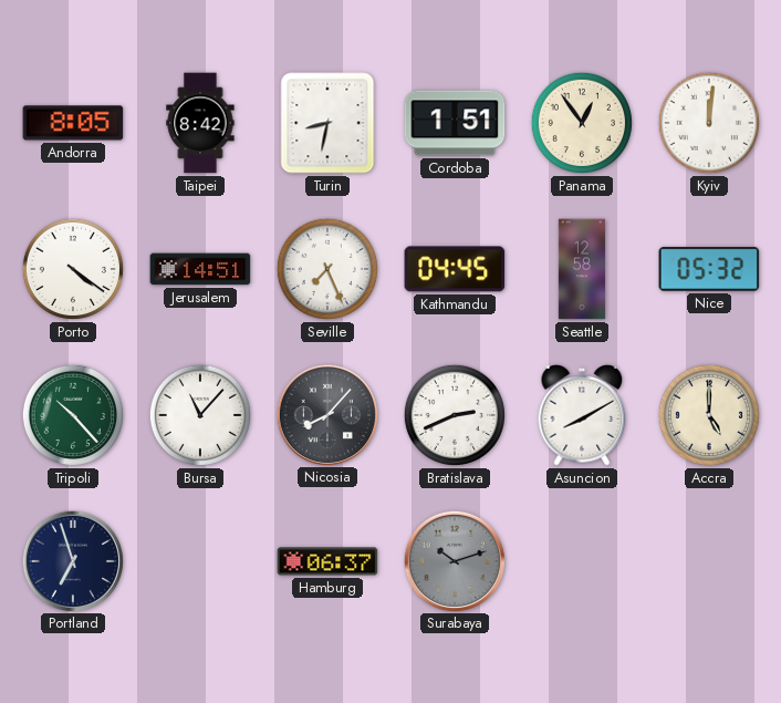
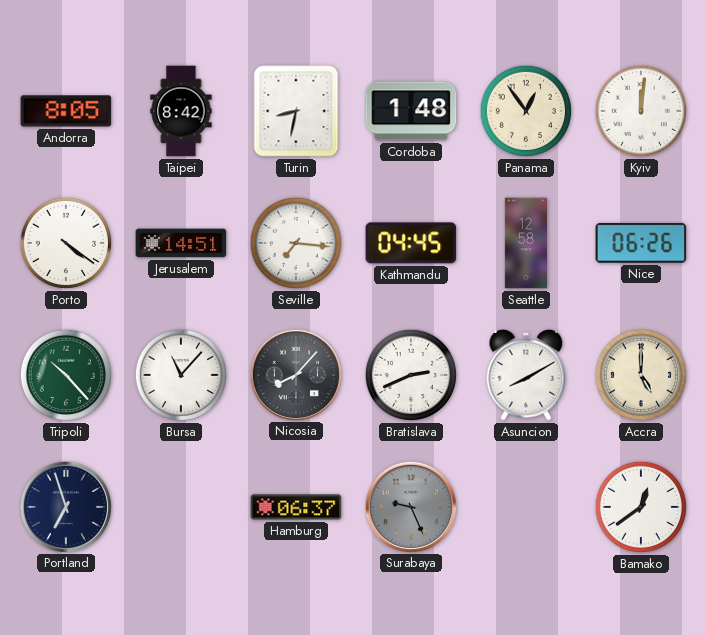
Cordoba: 1:51 -> 1:48
Seville: 7:26 -> 7:16
Nice: 05:32 -> 06:26
Surabaya: 10:12 -> 9:26
Bamako: none -> 12:39
